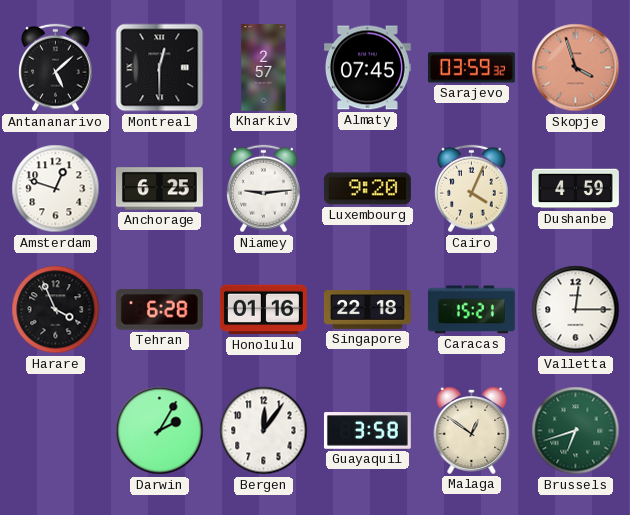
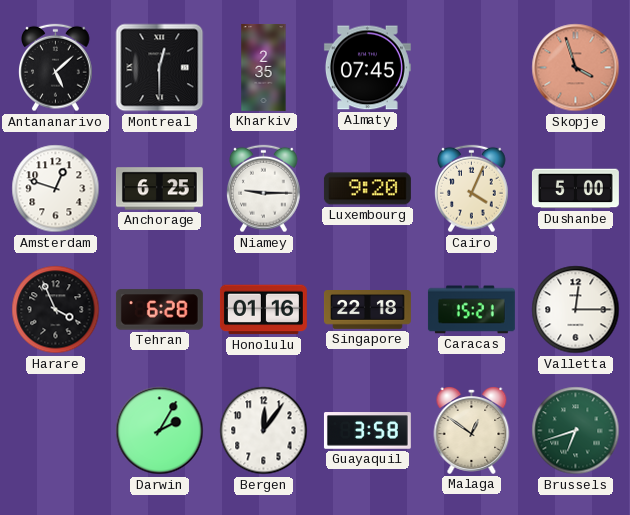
Kharkiv: 2:57 -> 2:35
Sarajevo: 03:59 -> none
Niamey: 9:14 -> 9:15
Dushanbe: 4:59 -> 5:00
